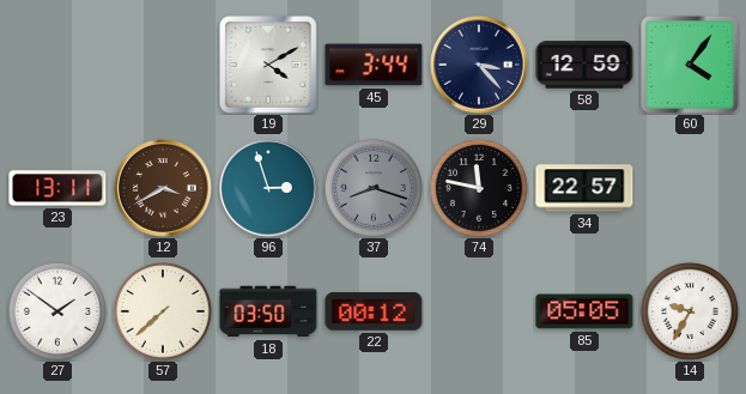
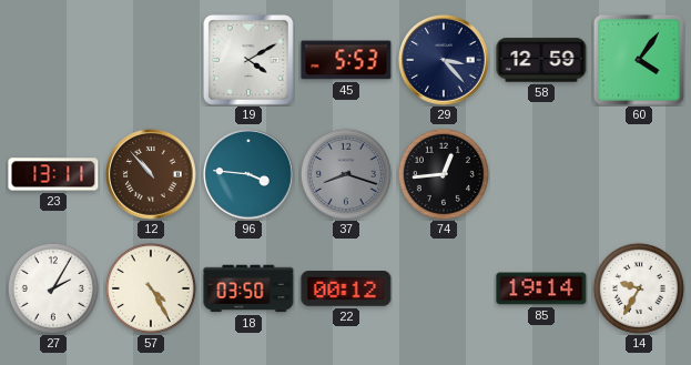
45: 3:44 -> 5:53
12: 3:40 -> 10:53
96: 2:57 -> 3:46
74: 11:47 -> 12:44
34: 22:57 -> none
27: 1:51 -> 2:05
57: 7:38 -> 4:25
85: 05:05 -> 19:14
